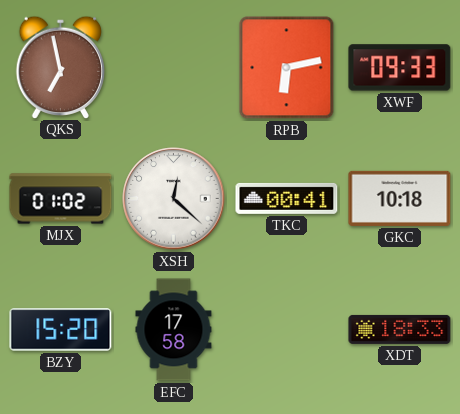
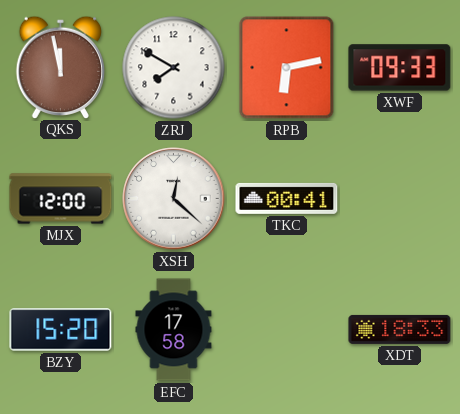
QKS: 6:58 -> 11:58
ZRJ: none -> 7:50
MJX: 01:02 -> 12:00
GKC: 10:18 -> none
